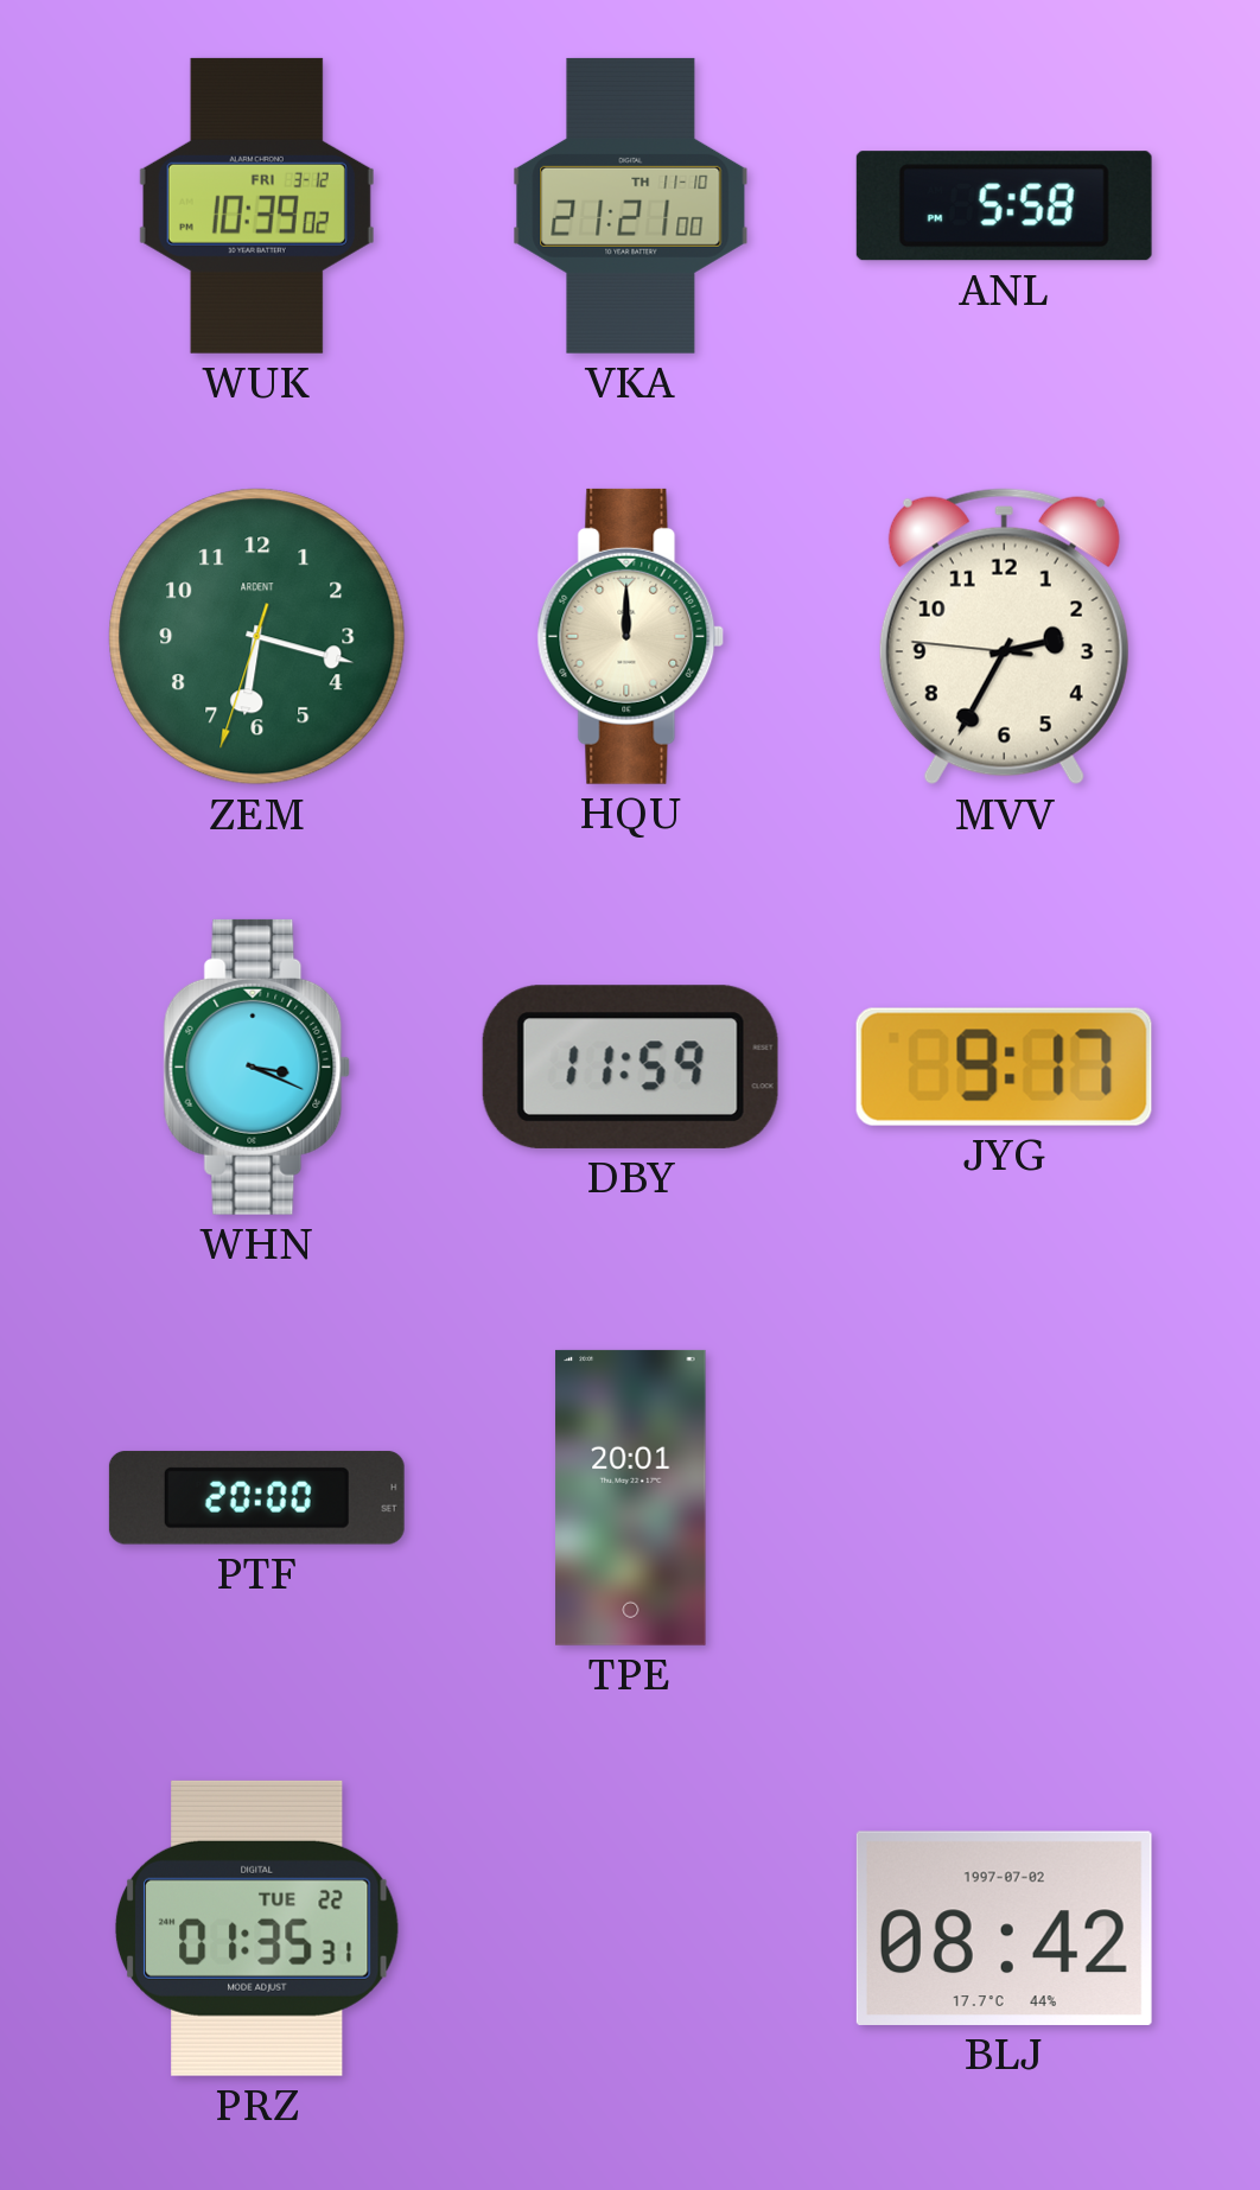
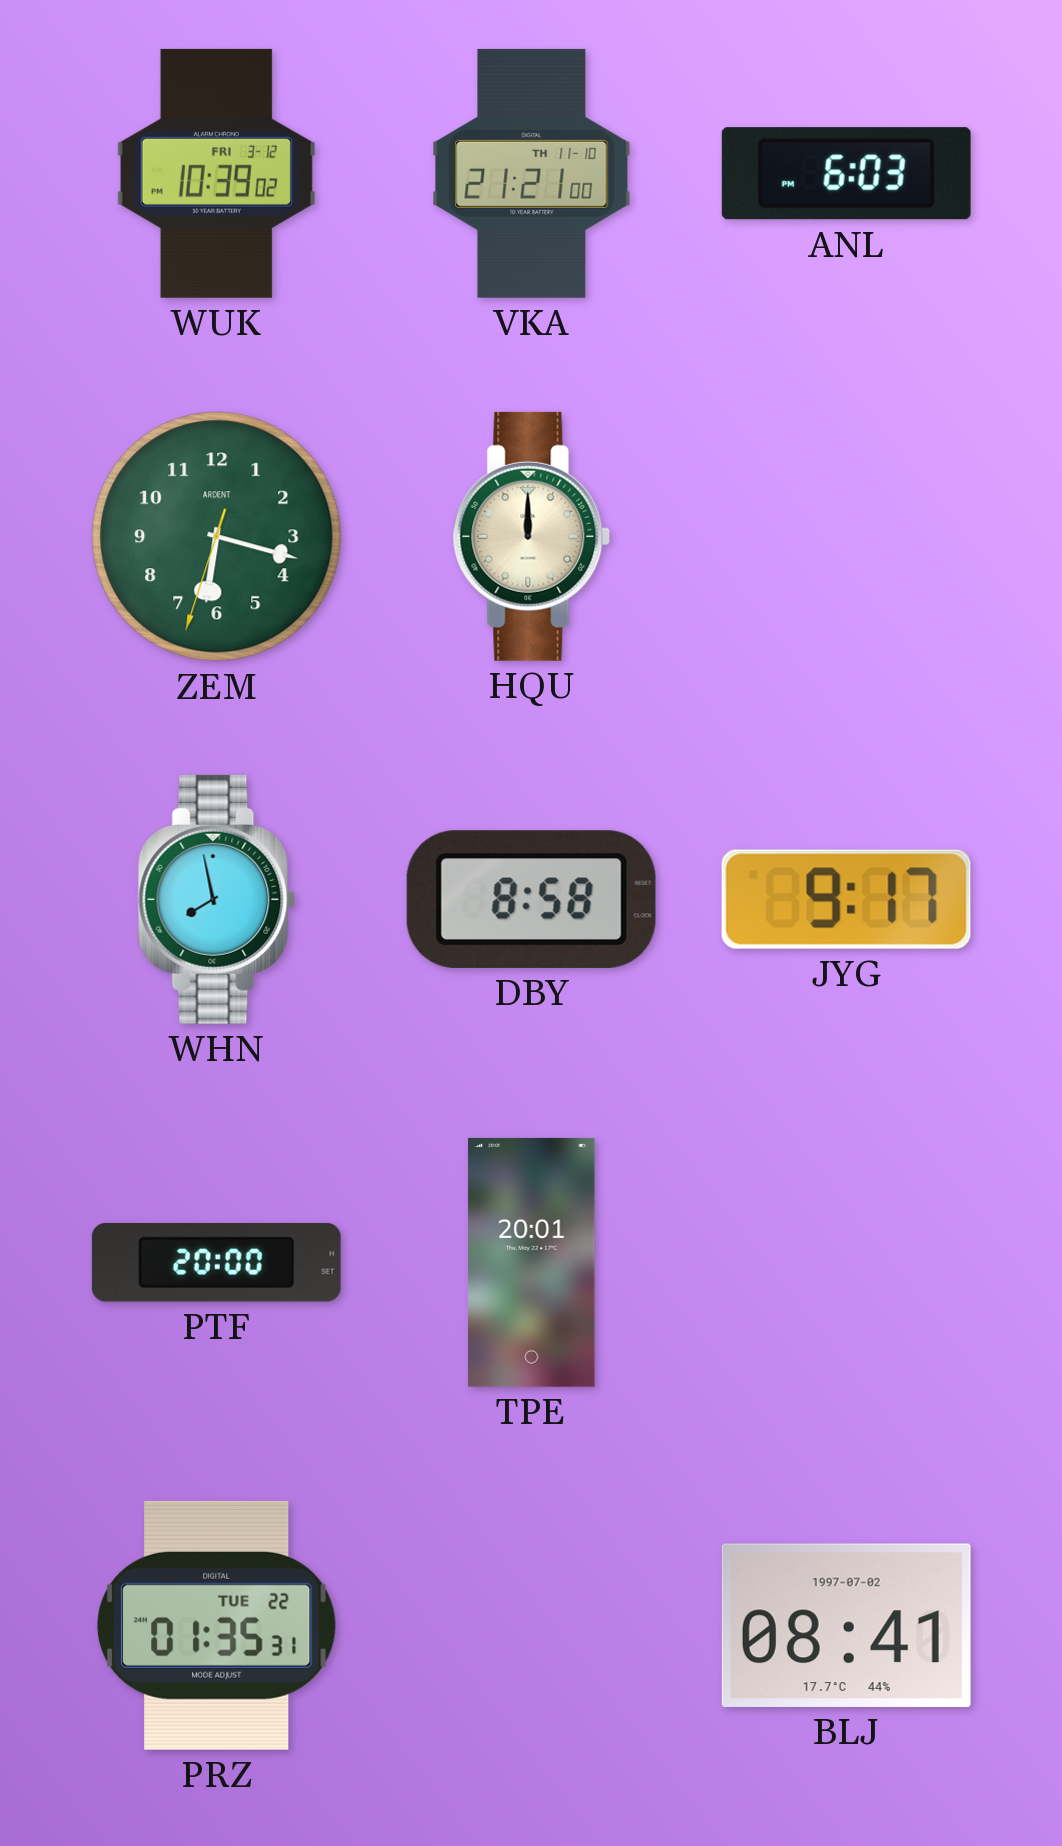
ANL: 5:58 -> 6:03
MVV: 2:34 -> none
WHN: 3:19 -> 7:58
DBY: 11:59 -> 8:58
BLJ: 08:42 -> 08:41
